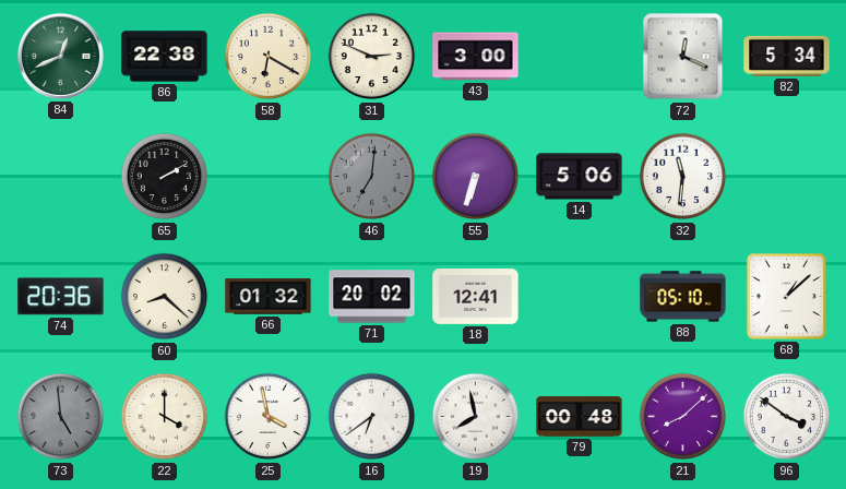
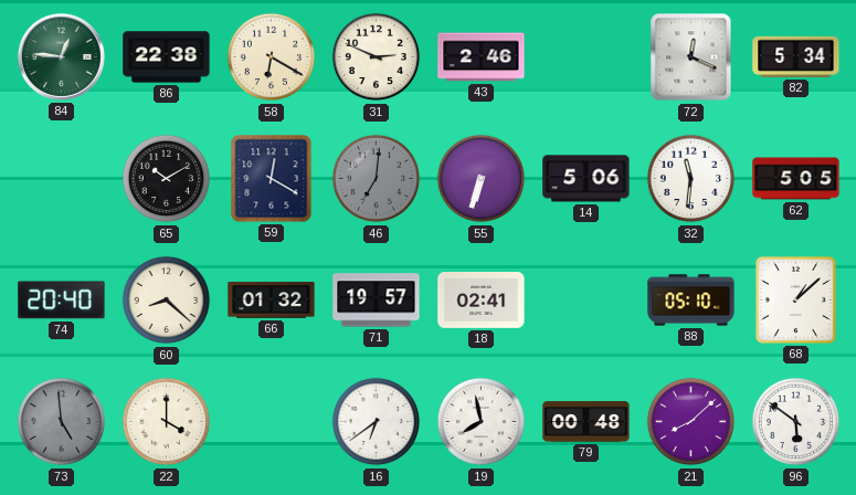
84: 12:41 -> 12:46
43: 3:00 -> 2:46
65: 2:10 -> 10:10
59: none -> 12:20
62: none -> 5:05
74: 20:36 -> 20:40
71: 20:02 -> 19:57
18: 12:41 -> 02:41
25: 3:58 -> none
96: 3:51 -> 5:51
